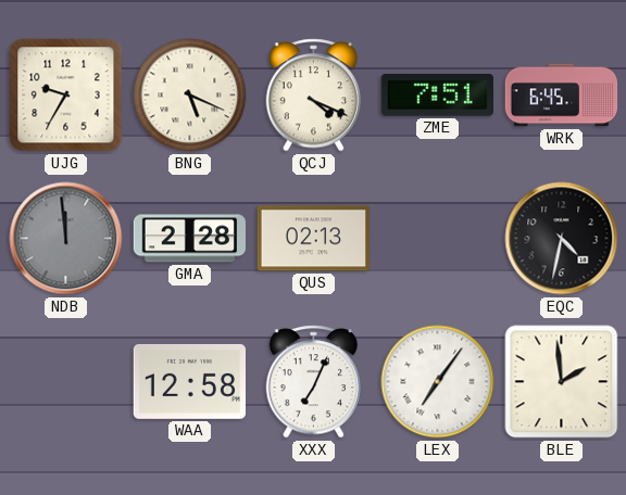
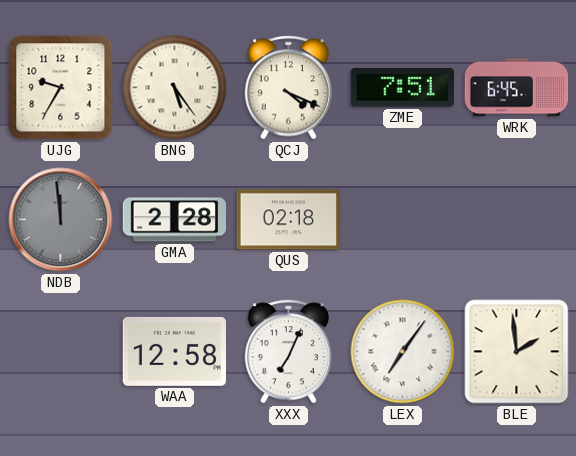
BNG: 5:19 -> 5:24
QUS: 02:13 -> 02:18
EQC: 4:32 -> none
